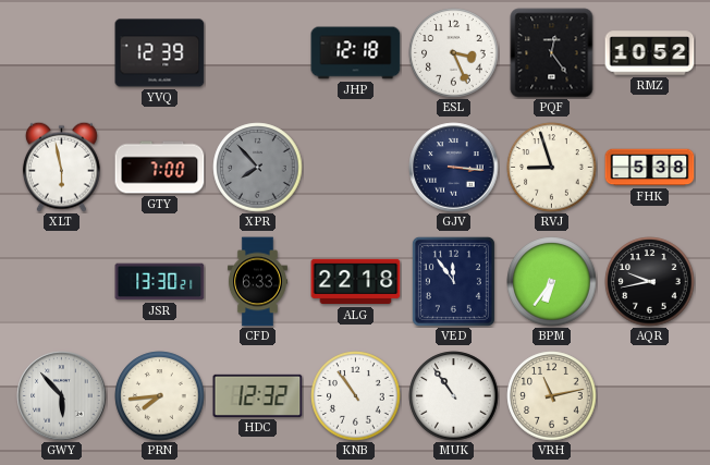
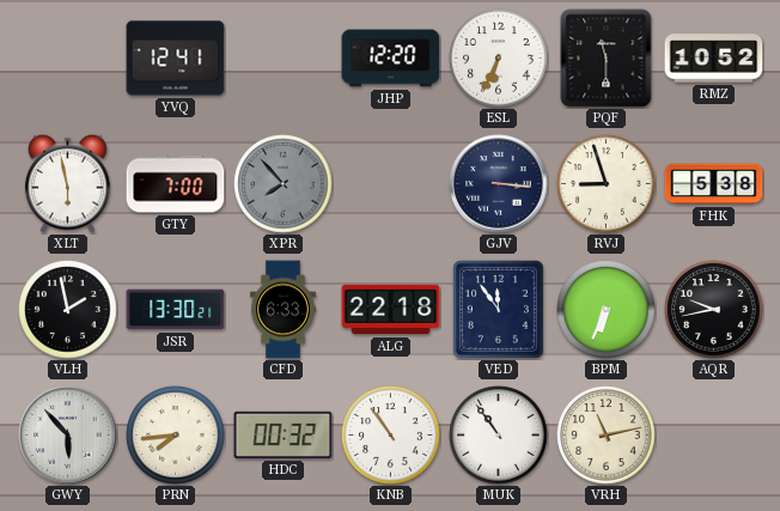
YVQ: 12:39 -> 12:41
JHP: 12:18 -> 12:20
ESL: 3:26 -> 6:34
PQF: 12:24 -> 11:30
VLH: none -> 1:58
BPM: 6:36 -> 6:34
HDC: 12:32 -> 00:32
